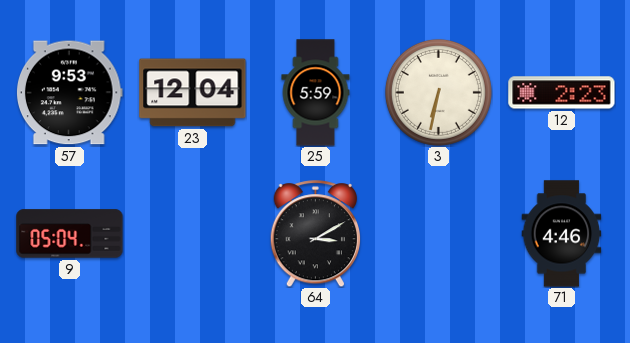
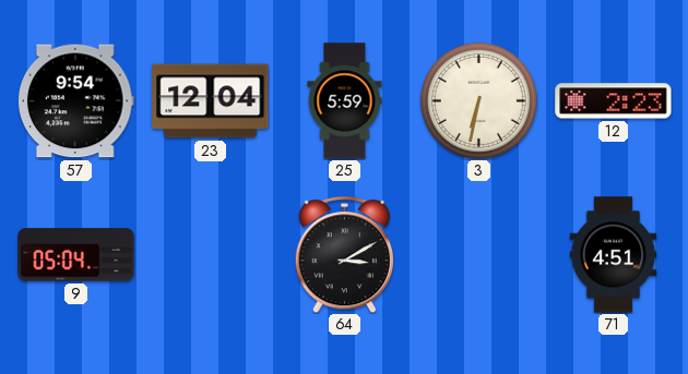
57: 9:53 -> 9:54
71: 4:46 -> 4:51
